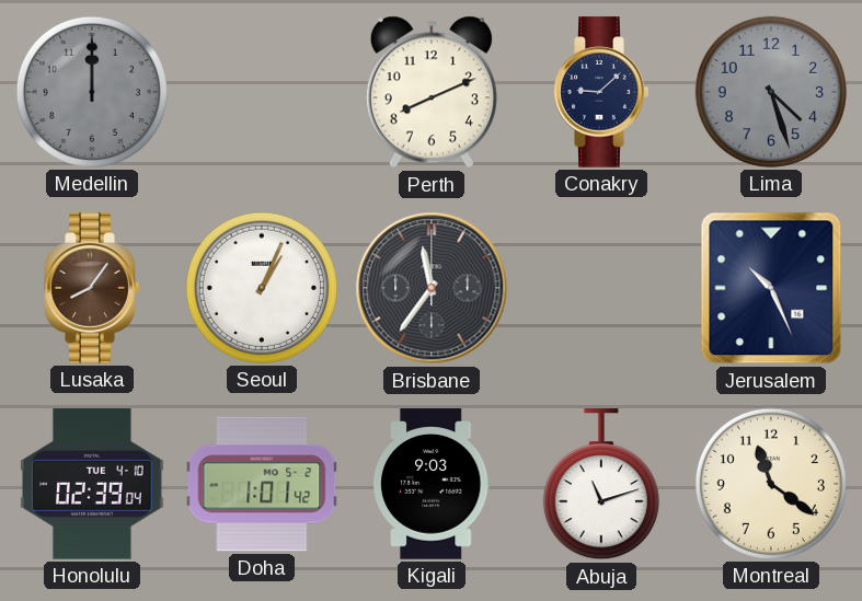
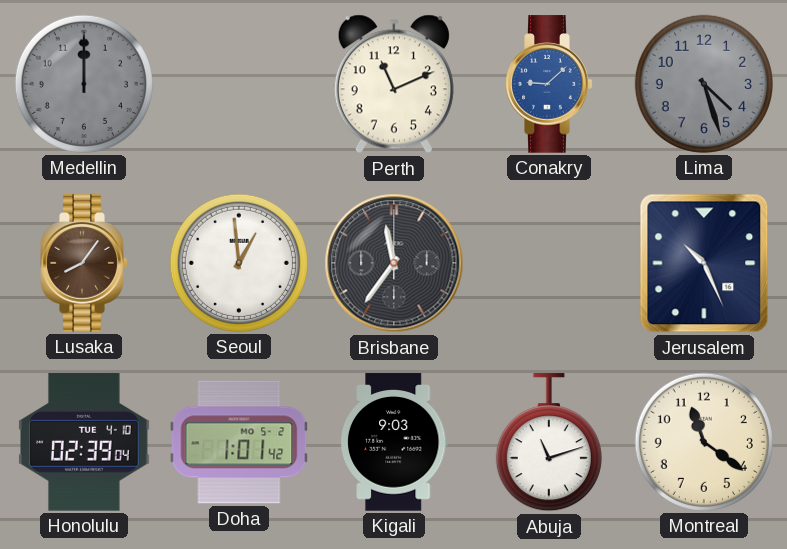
Perth: 8:11 -> 11:11
Conakry dial: navy -> blue
Seoul: 1:04 -> 12:59
